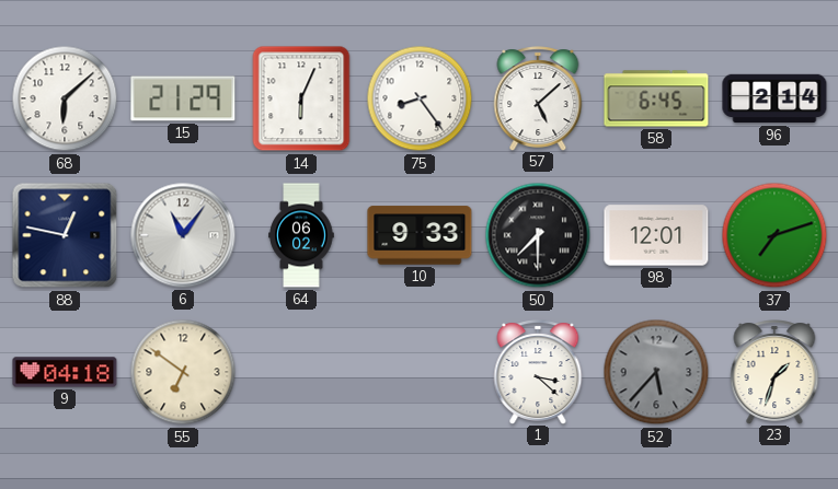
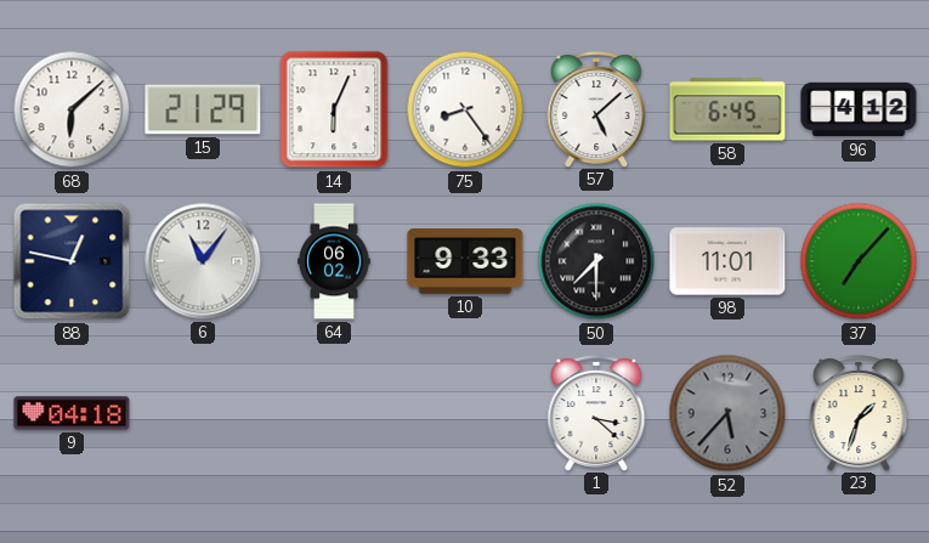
96: 2:14 -> 4:12
98: 12:01 -> 11:01
37: 7:12 -> 7:07
55: 6:51 -> none
